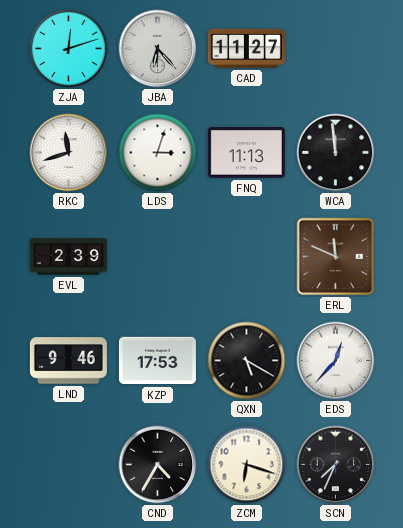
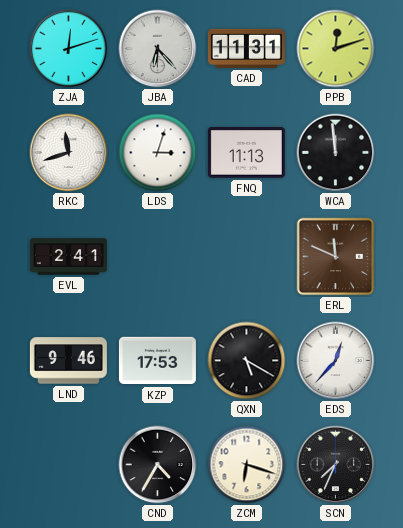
CAD: 11:27 -> 11:31
PPB: none -> 12:12
EVL: 2:39 -> 2:41
